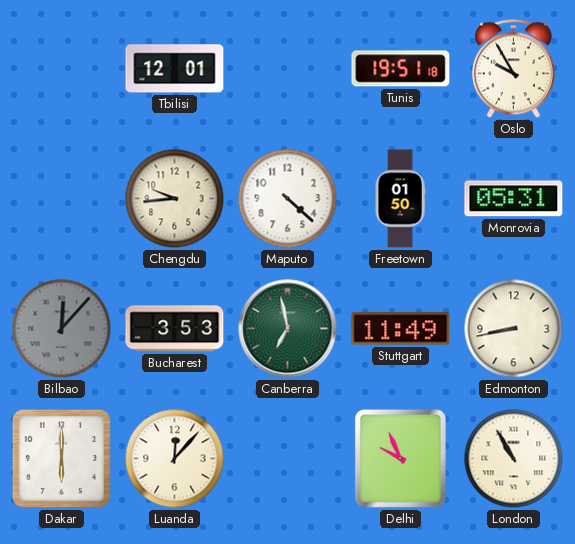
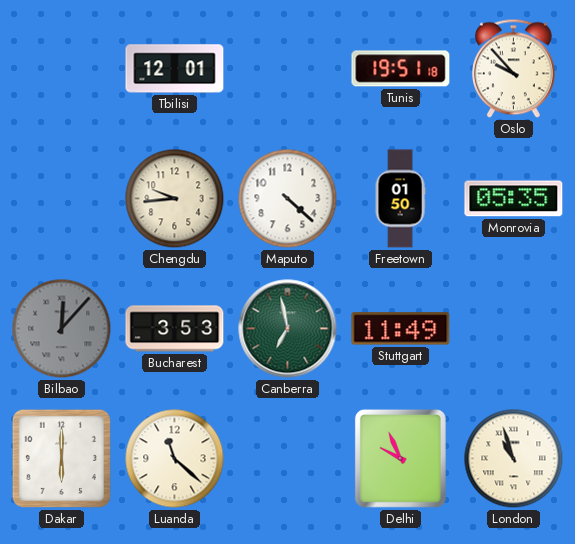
Oslo: 9:55 -> 9:53
Monrovia: 05:31 -> 05:35
Edmonton: 8:43 -> none
Luanda: 12:07 -> 11:22
London: 10:55 -> 10:57
